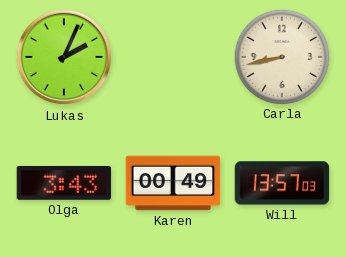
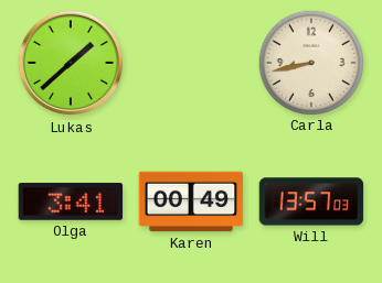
Lukas: 2:04 -> 1:38
Olga: 3:43 -> 3:41
